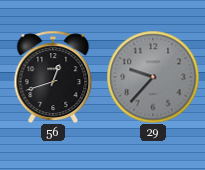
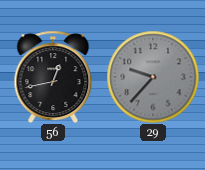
56: 12:42 -> 12:43
